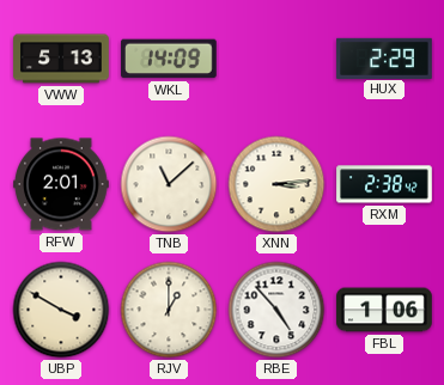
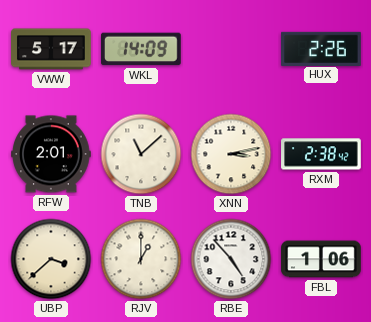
VWW: 5:13 -> 5:17
HUX: 2:29 -> 2:26
XNN: 3:14 -> 3:13
UBP: 3:50 -> 3:38
